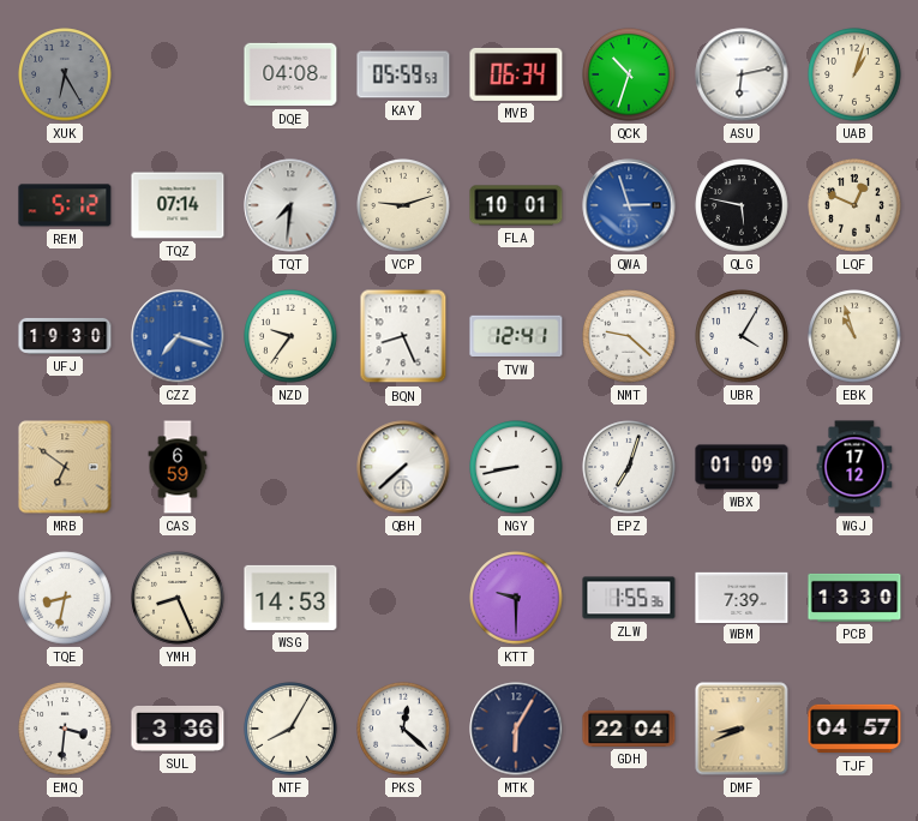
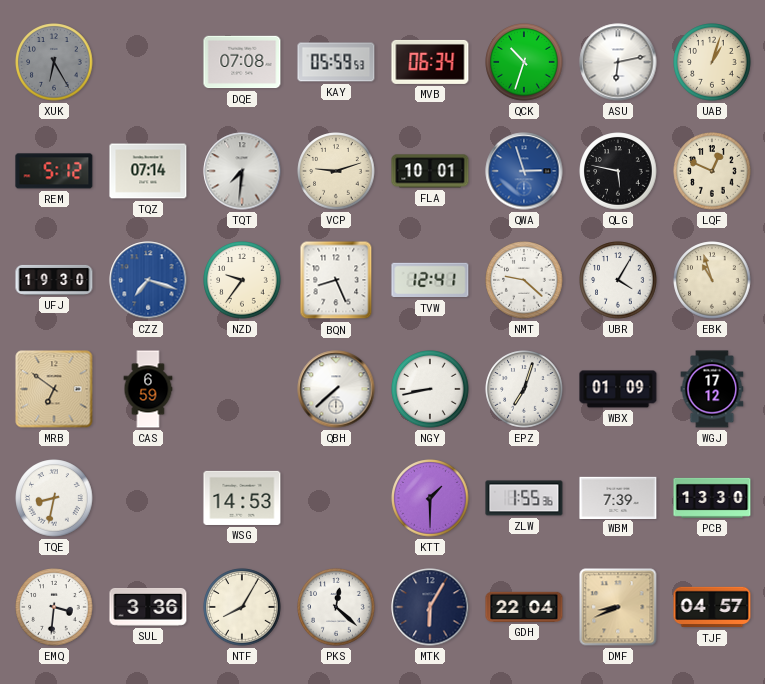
DQE: 04:08 -> 07:08
YMH: 8:26 -> none
KTT: 9:30 -> 1:30
